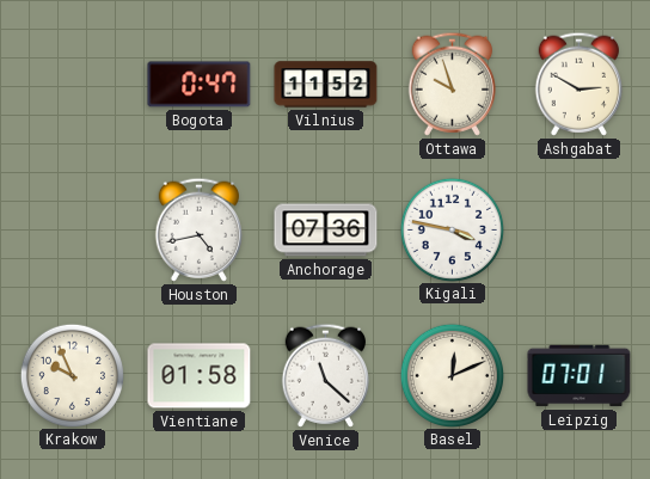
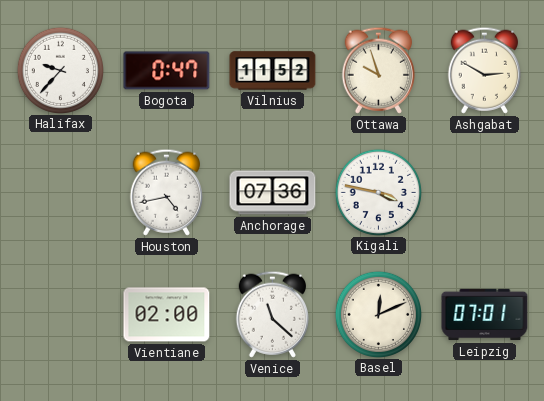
Halifax: none -> 9:37
Krakow: 9:56 -> none
Vientiane: 01:58 -> 02:00
